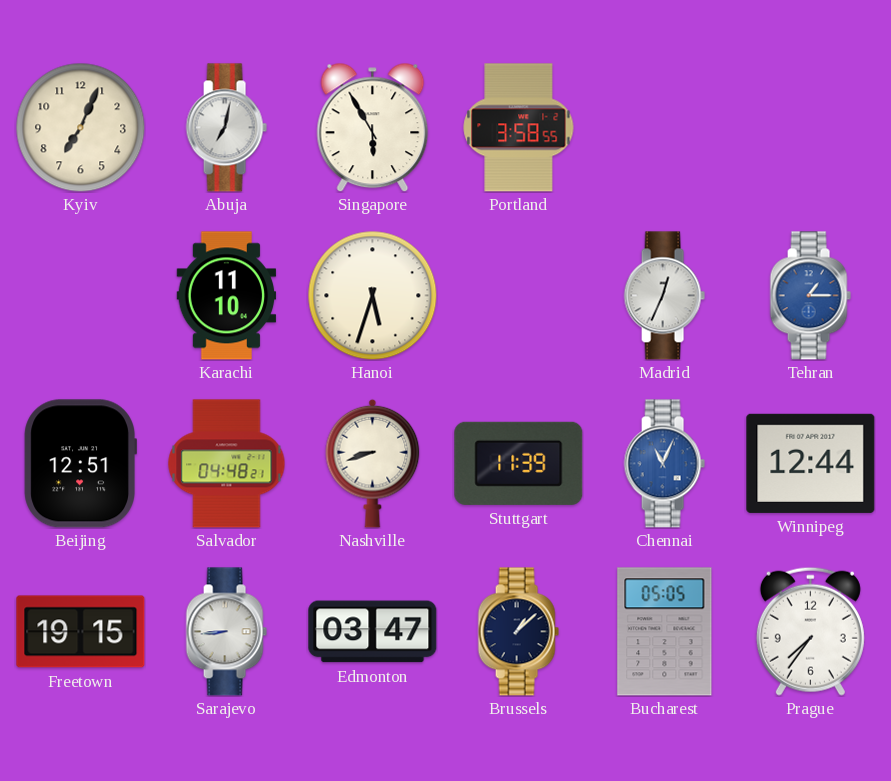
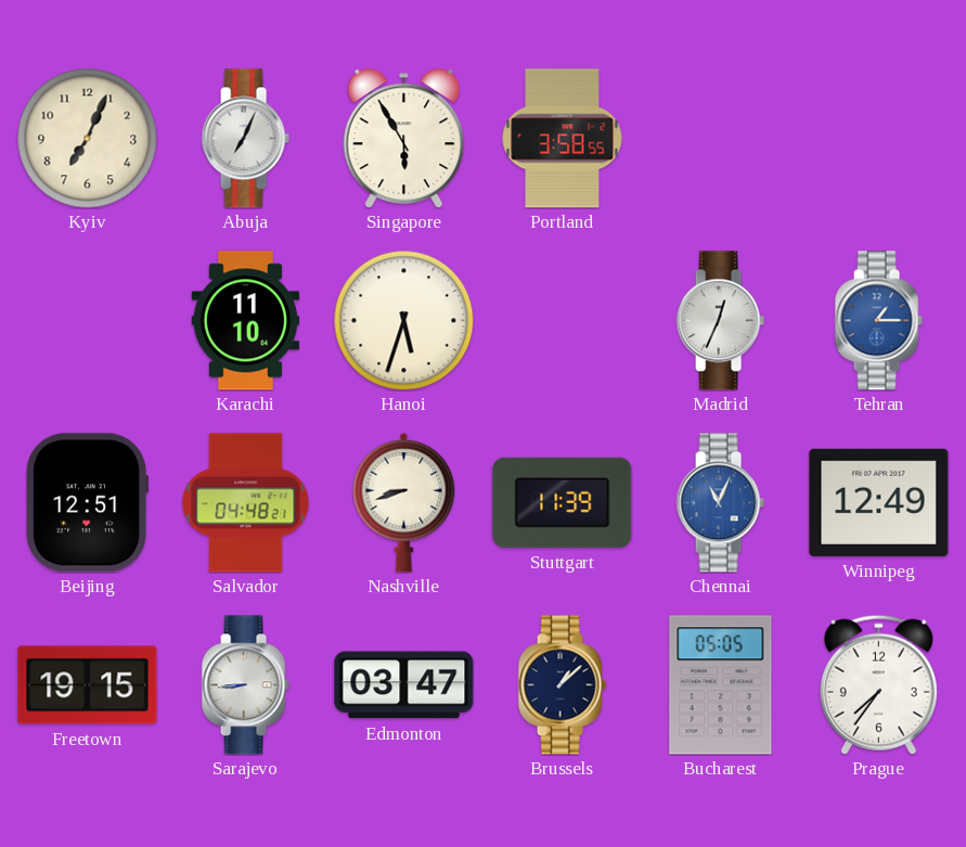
Abuja: 7:02 -> 7:04
Winnipeg: 12:44 -> 12:49
